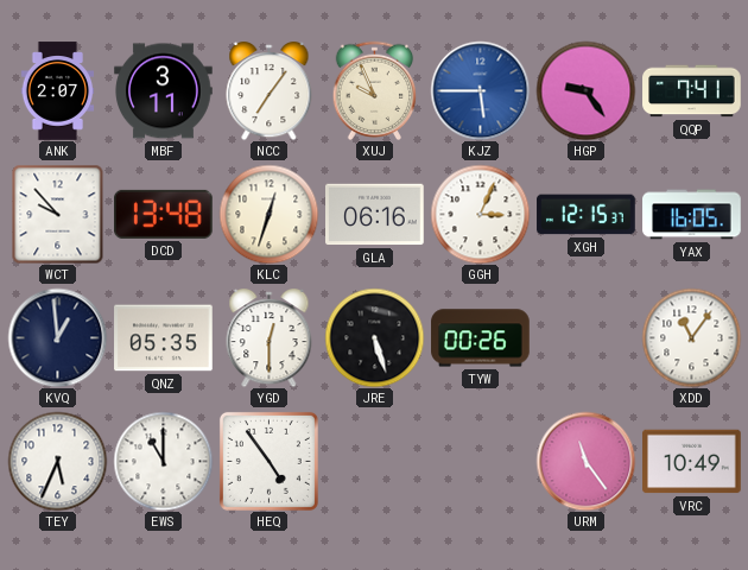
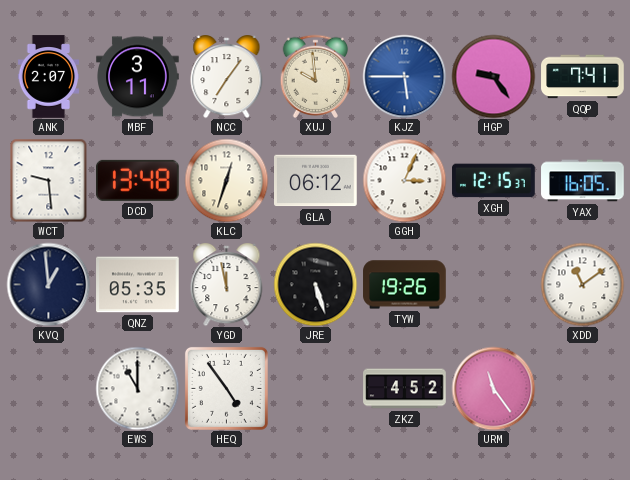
XUJ: 9:56 -> 9:59
WCT: 9:53 -> 9:29
GLA: 06:16 -> 06:12
YGD: 12:30 -> 11:58
TYW: 00:26 -> 19:26
XDD: 11:06 -> 11:09
TEY: 5:34 -> none
ZKZ: none -> 4:52
VRC: 10:49 -> none
